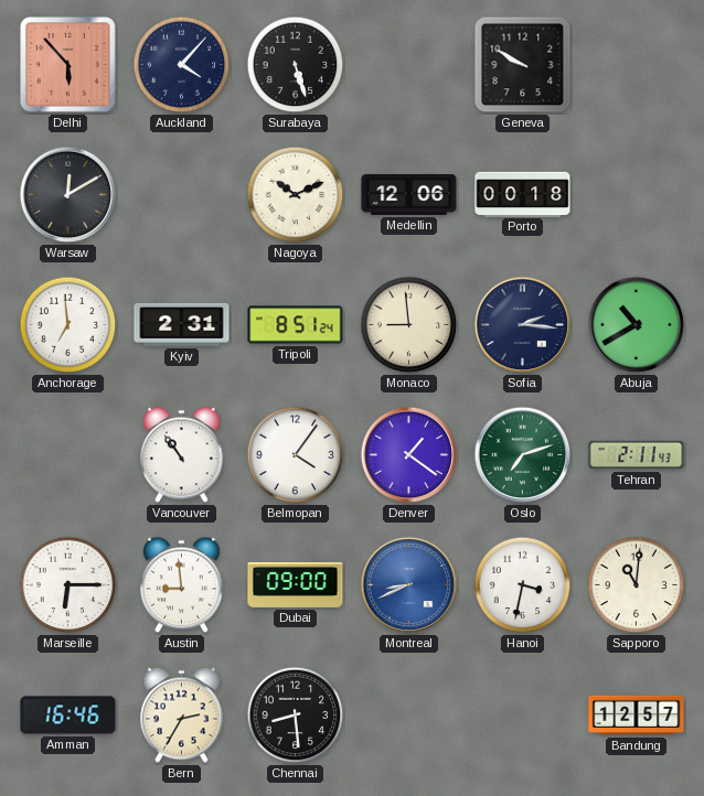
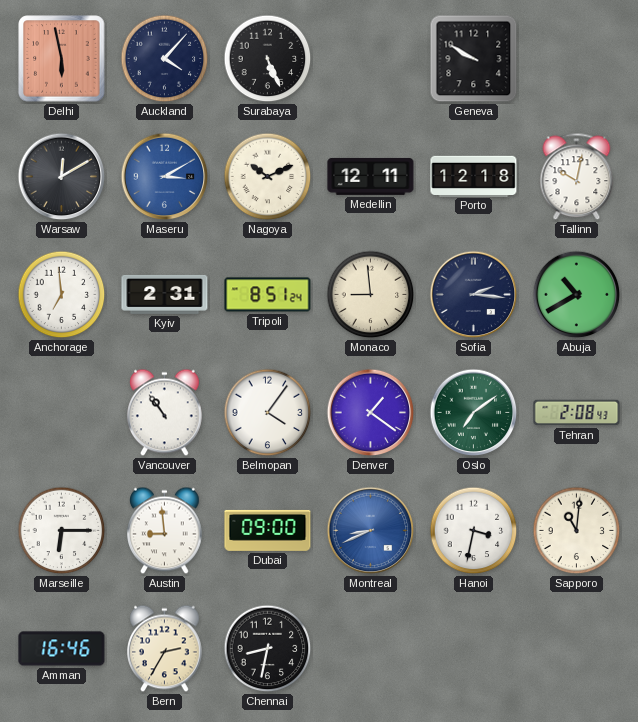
Delhi: 5:53 -> 5:58
Surabaya: 5:27 -> 5:26
Maseru: none -> 3:10
Medellin: 12:06 -> 12:11
Porto: 00:18 -> 12:18
Tallinn: none -> 10:02
Oslo: 7:12 -> 7:09
Tehran: 2:11 -> 2:08
Chennai: 8:29 -> 8:32
Bandung: 12:57 -> none
